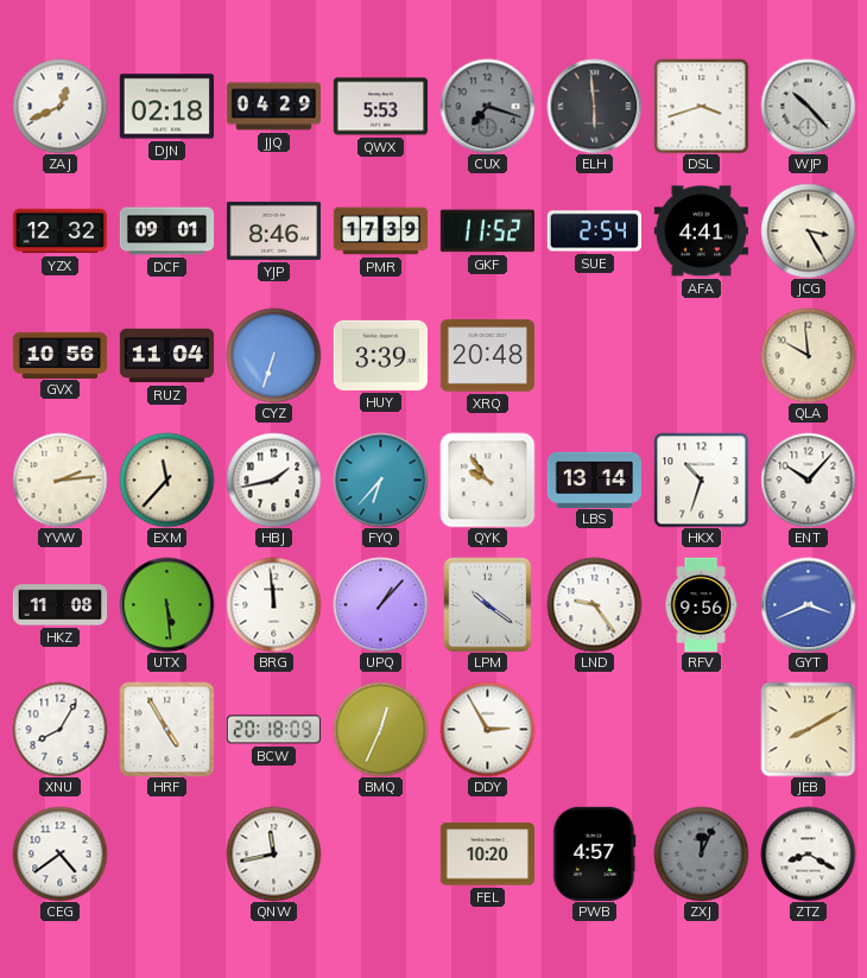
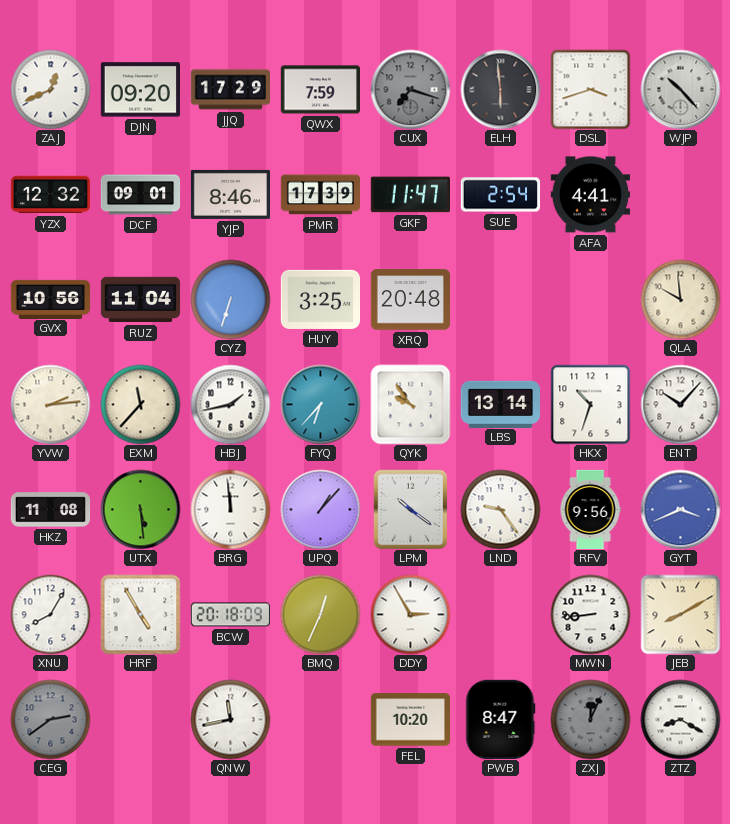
DJN: 02:18 -> 09:20
JJQ: 04:29 -> 17:29
QWX: 5:53 -> 7:59
GKF: 11:52 -> 11:47
JCG: 3:25 -> none
HUY: 3:39 -> 3:25
MWN: none -> 8:44
CEG: 4:39 -> 2:39
CEG dial: white -> grey
PWB: 4:57 -> 8:47
